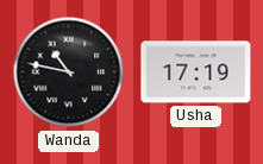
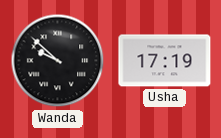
Wanda: 10:47 -> 9:52
